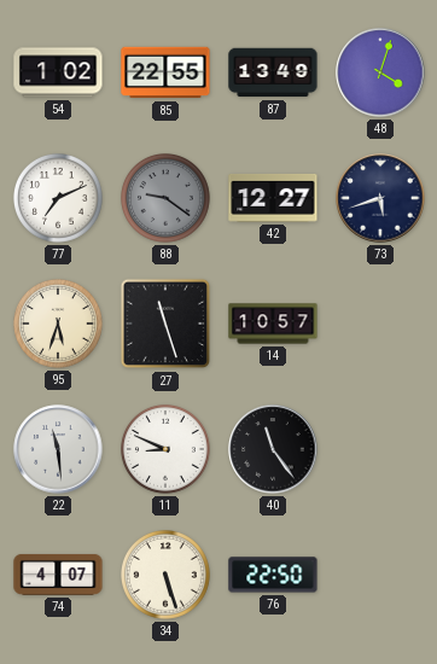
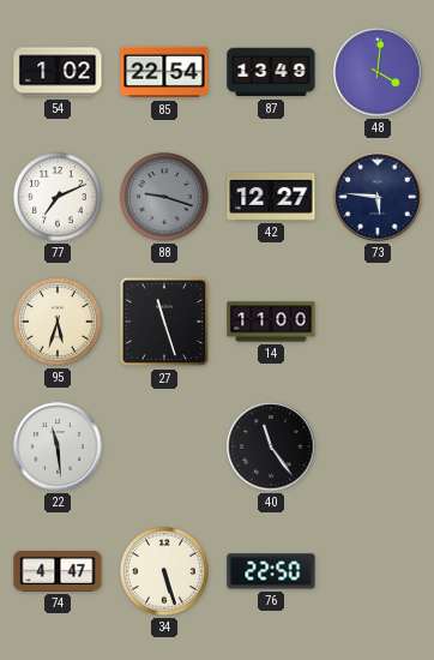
85: 22:55 -> 22:54
48: 4:03 -> 4:01
88: 9:21 -> 9:18
73: 5:42 -> 5:46
14: 10:57 -> 11:00
11: 8:49 -> none
74: 4:07 -> 4:47
